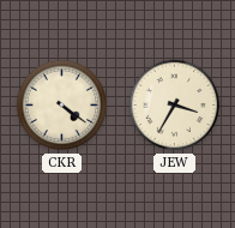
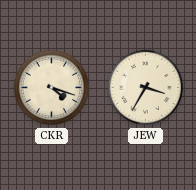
CKR: 4:21 -> 4:18
